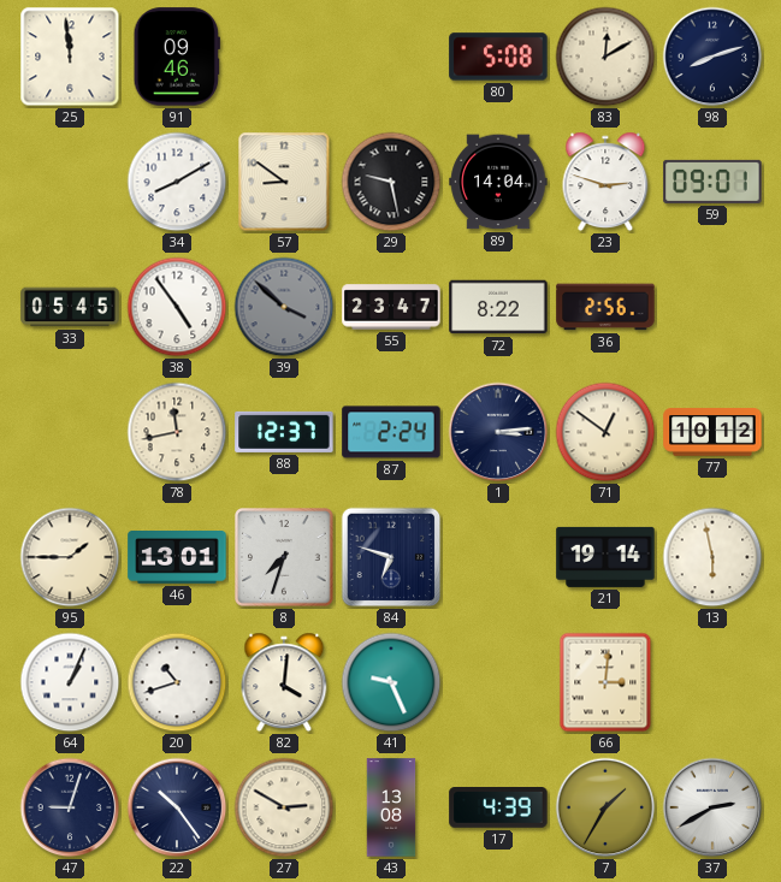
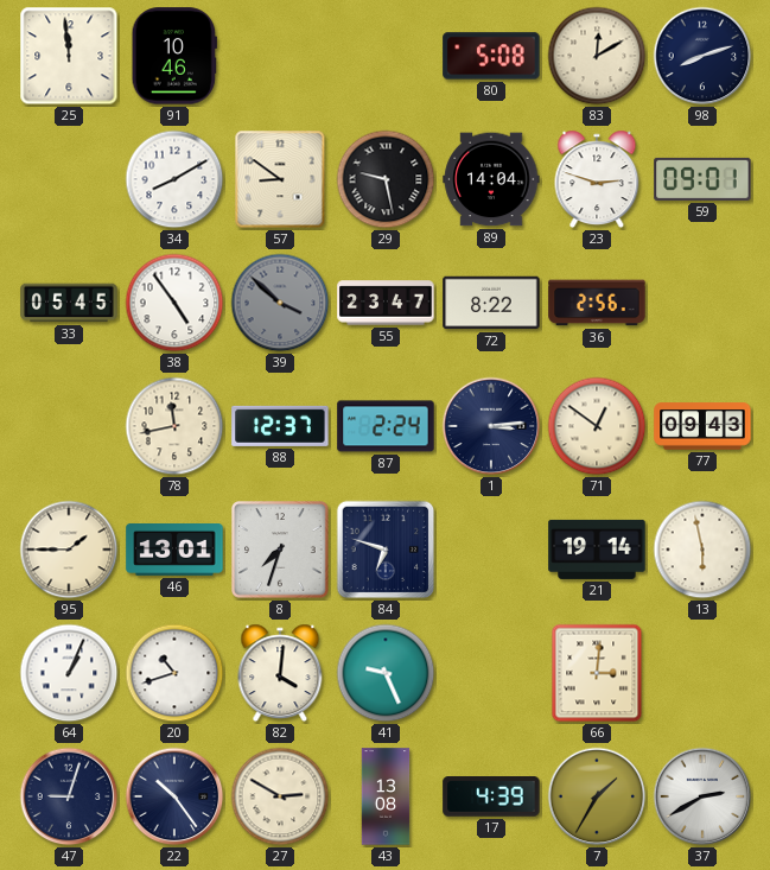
91: 09:46 -> 10:46
77: 10:12 -> 09:43
